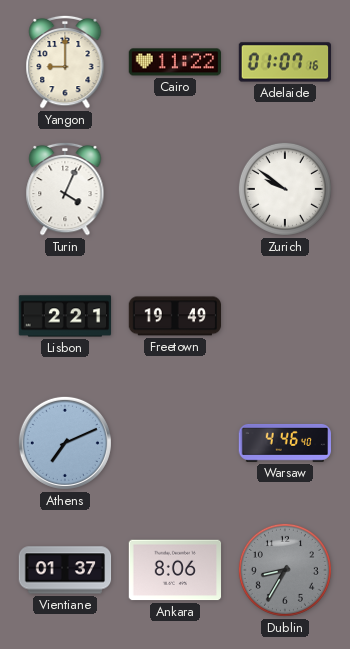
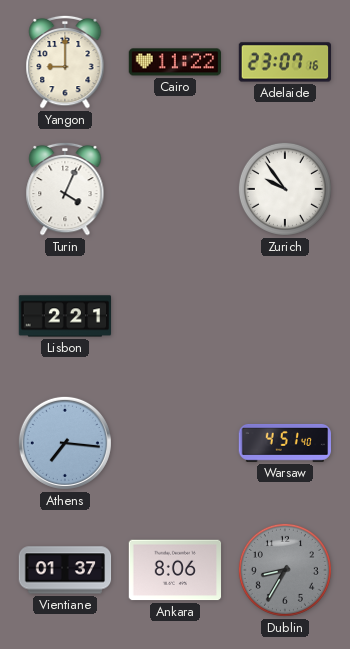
Adelaide: 01:07 -> 23:07
Zurich: 9:51 -> 9:54
Freetown: 19:49 -> none
Athens: 7:11 -> 7:16
Warsaw: 4:46 -> 4:51
